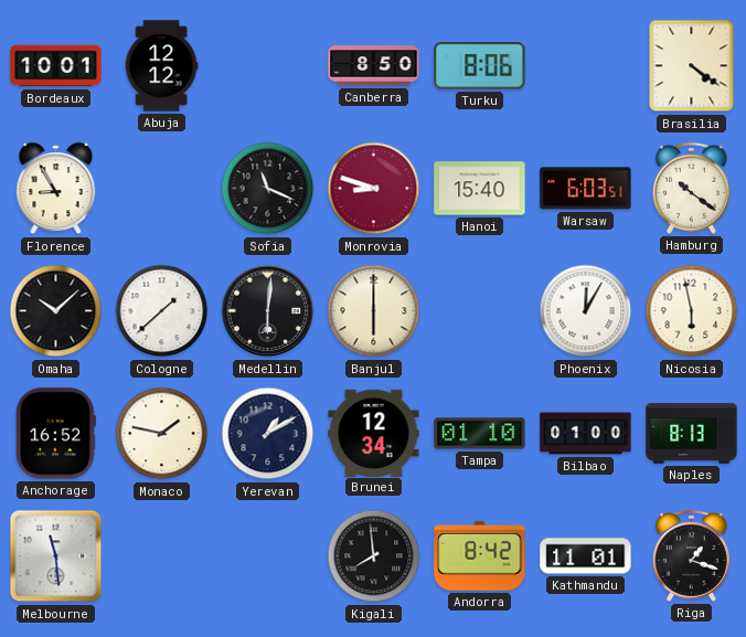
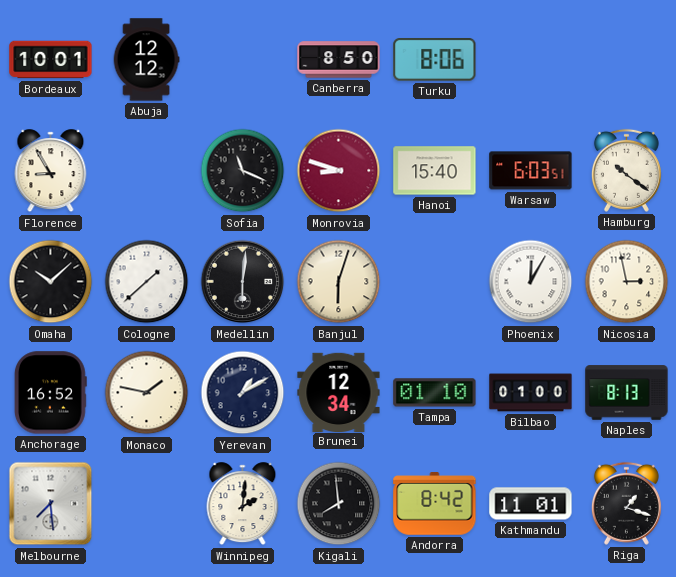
Brasilia: 4:21 -> none
Banjul: 6:00 -> 6:03
Nicosia: 5:58 -> 2:58
Melbourne: 11:29 -> 7:29
Winnipeg: none -> 2:01
